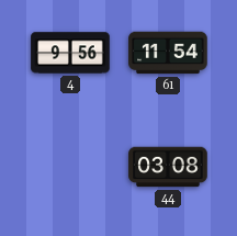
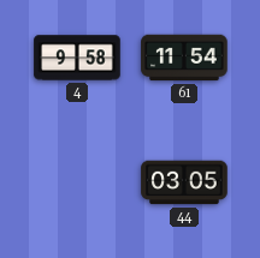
4: 9:56 -> 9:58
44: 03:08 -> 03:05
